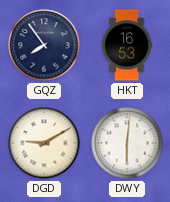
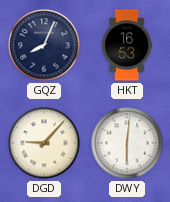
GQZ: 7:54 -> 8:04
DGD: 9:10 -> 9:07
